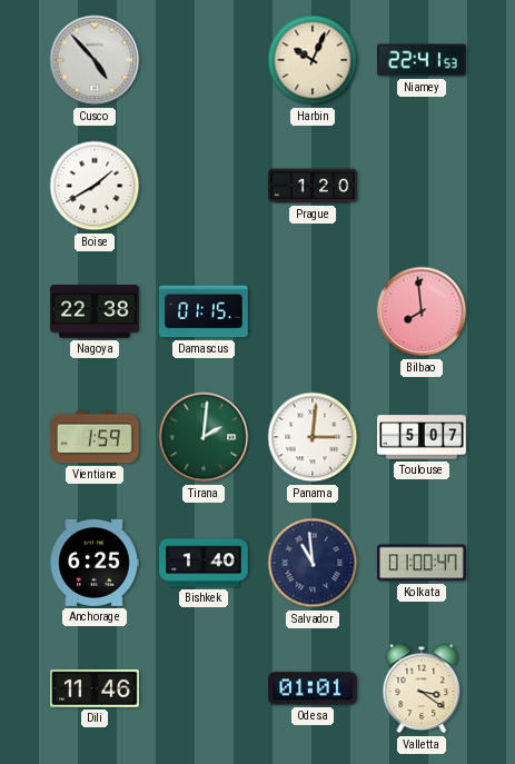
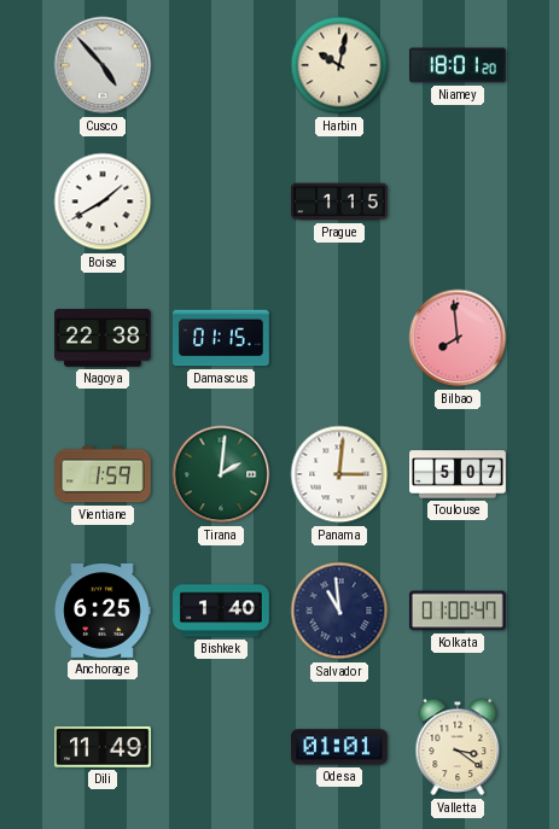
Harbin: 10:04 -> 10:02
Niamey: 22:41 -> 18:01
Prague: 1:20 -> 1:15
Dili: 11:46 -> 11:49
